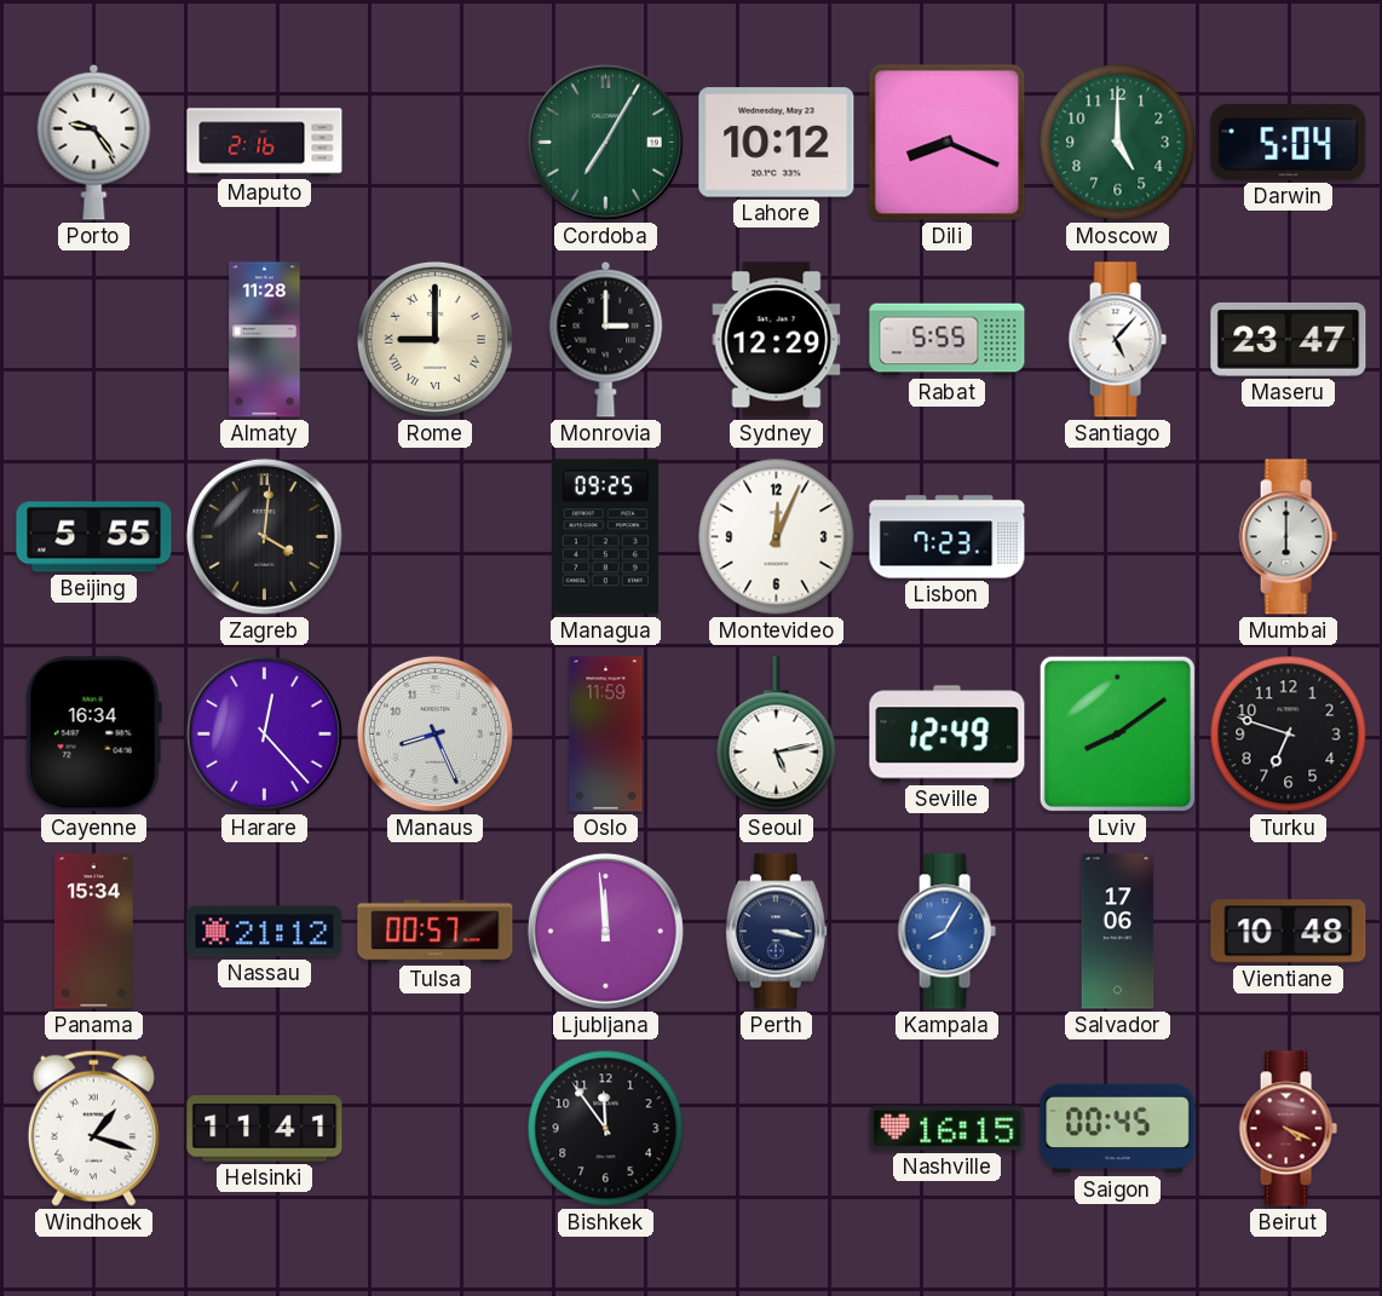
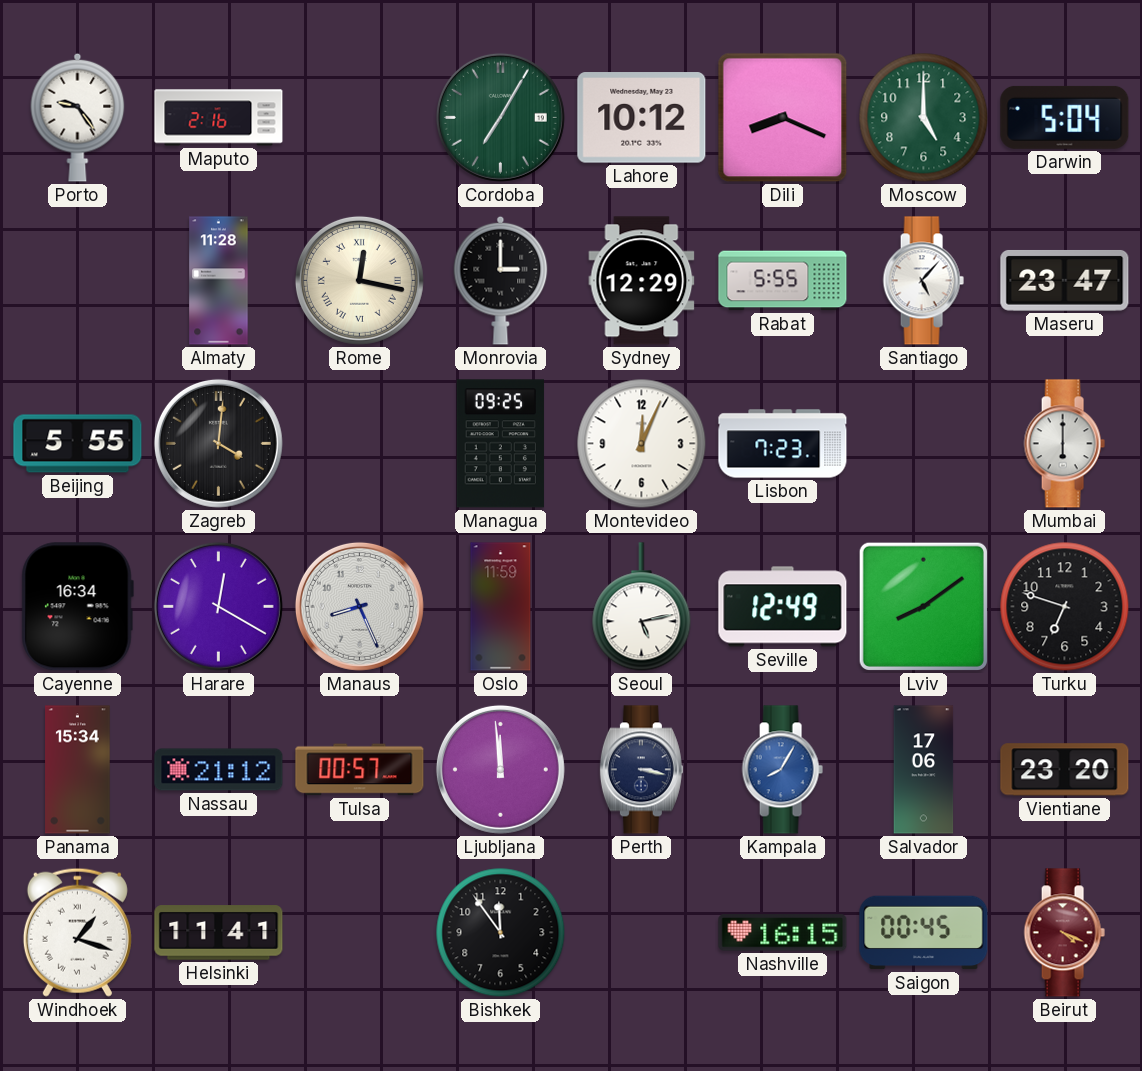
Rome: 9:00 -> 12:17
Harare: 12:23 -> 12:20
Vientiane: 10:48 -> 23:20
